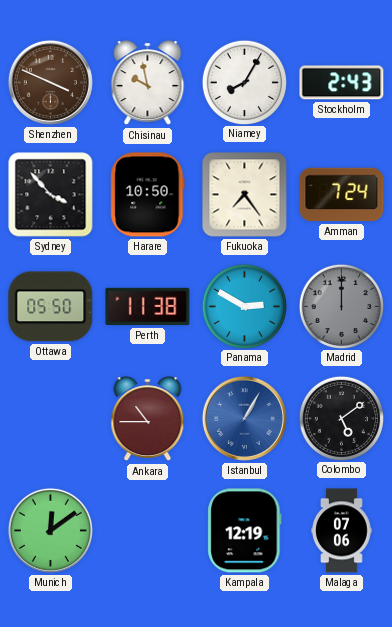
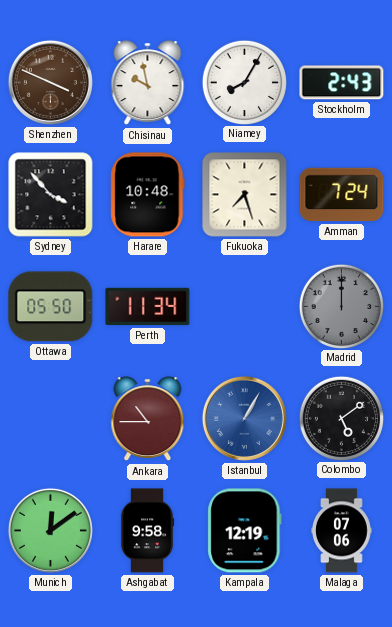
Harare: 10:50 -> 10:48
Fukuoka: 7:24 -> 7:27
Perth: 11:38 -> 11:34
Panama: 2:50 -> none
Ashgabat: none -> 9:58
